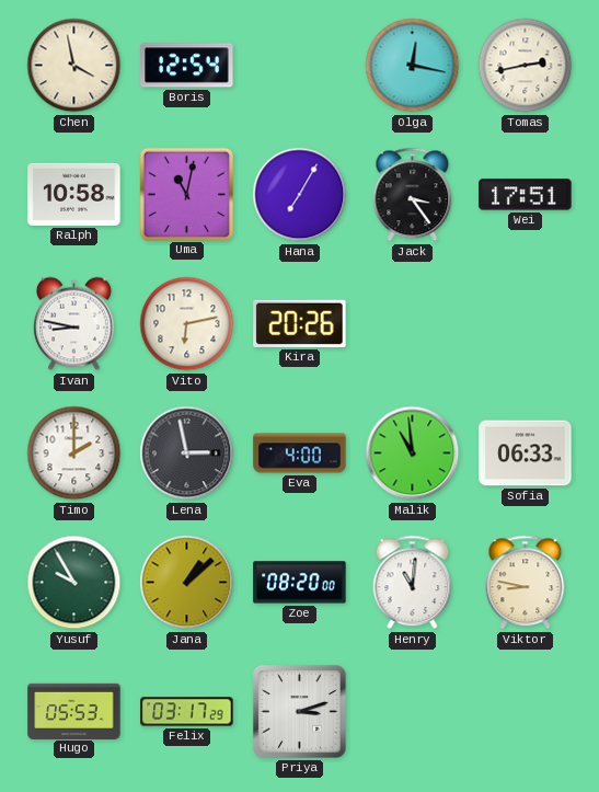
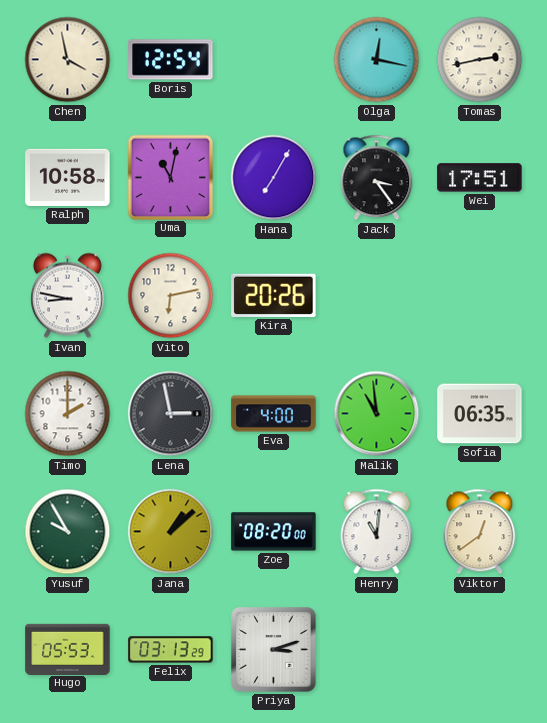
Sofia: 06:33 -> 06:35
Viktor: 8:47 -> 12:39
Felix: 03:17 -> 03:13
